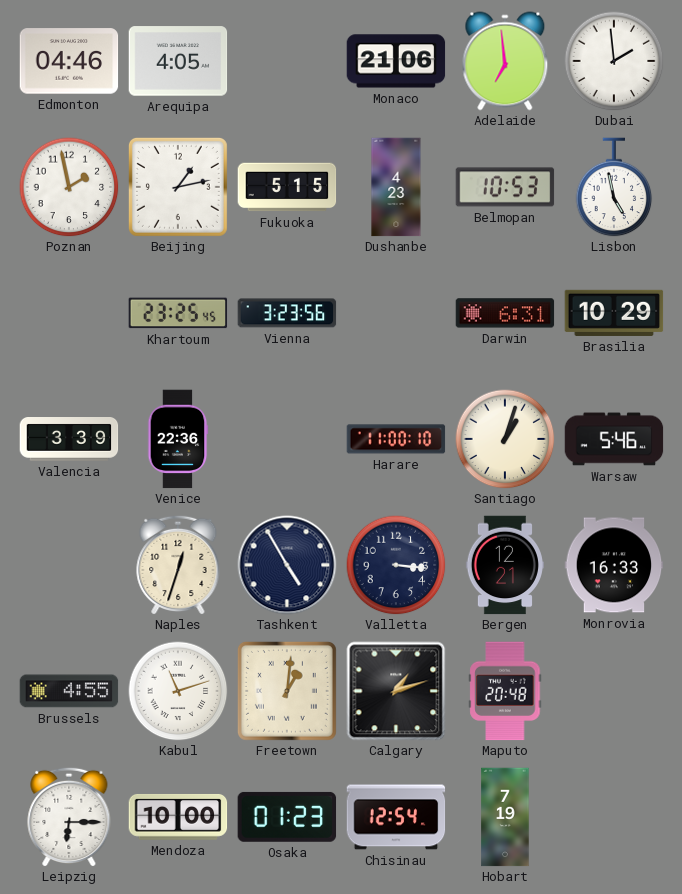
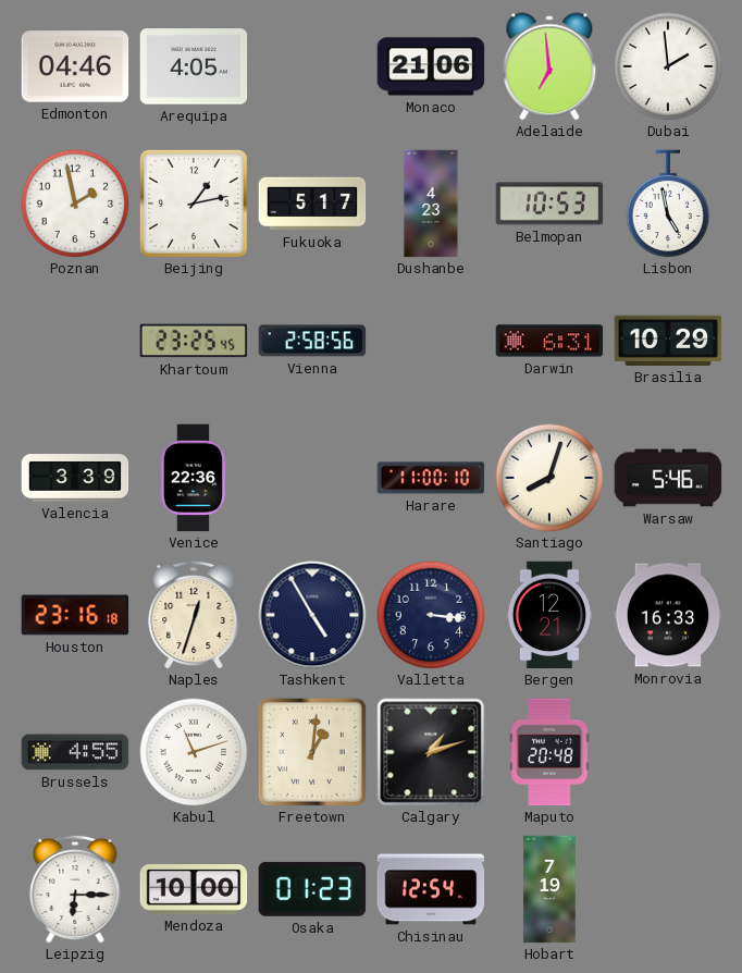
Fukuoka: 5:15 -> 5:17
Vienna: 3:23 -> 2:58
Santiago: 1:03 -> 8:03
Houston: none -> 23:16
